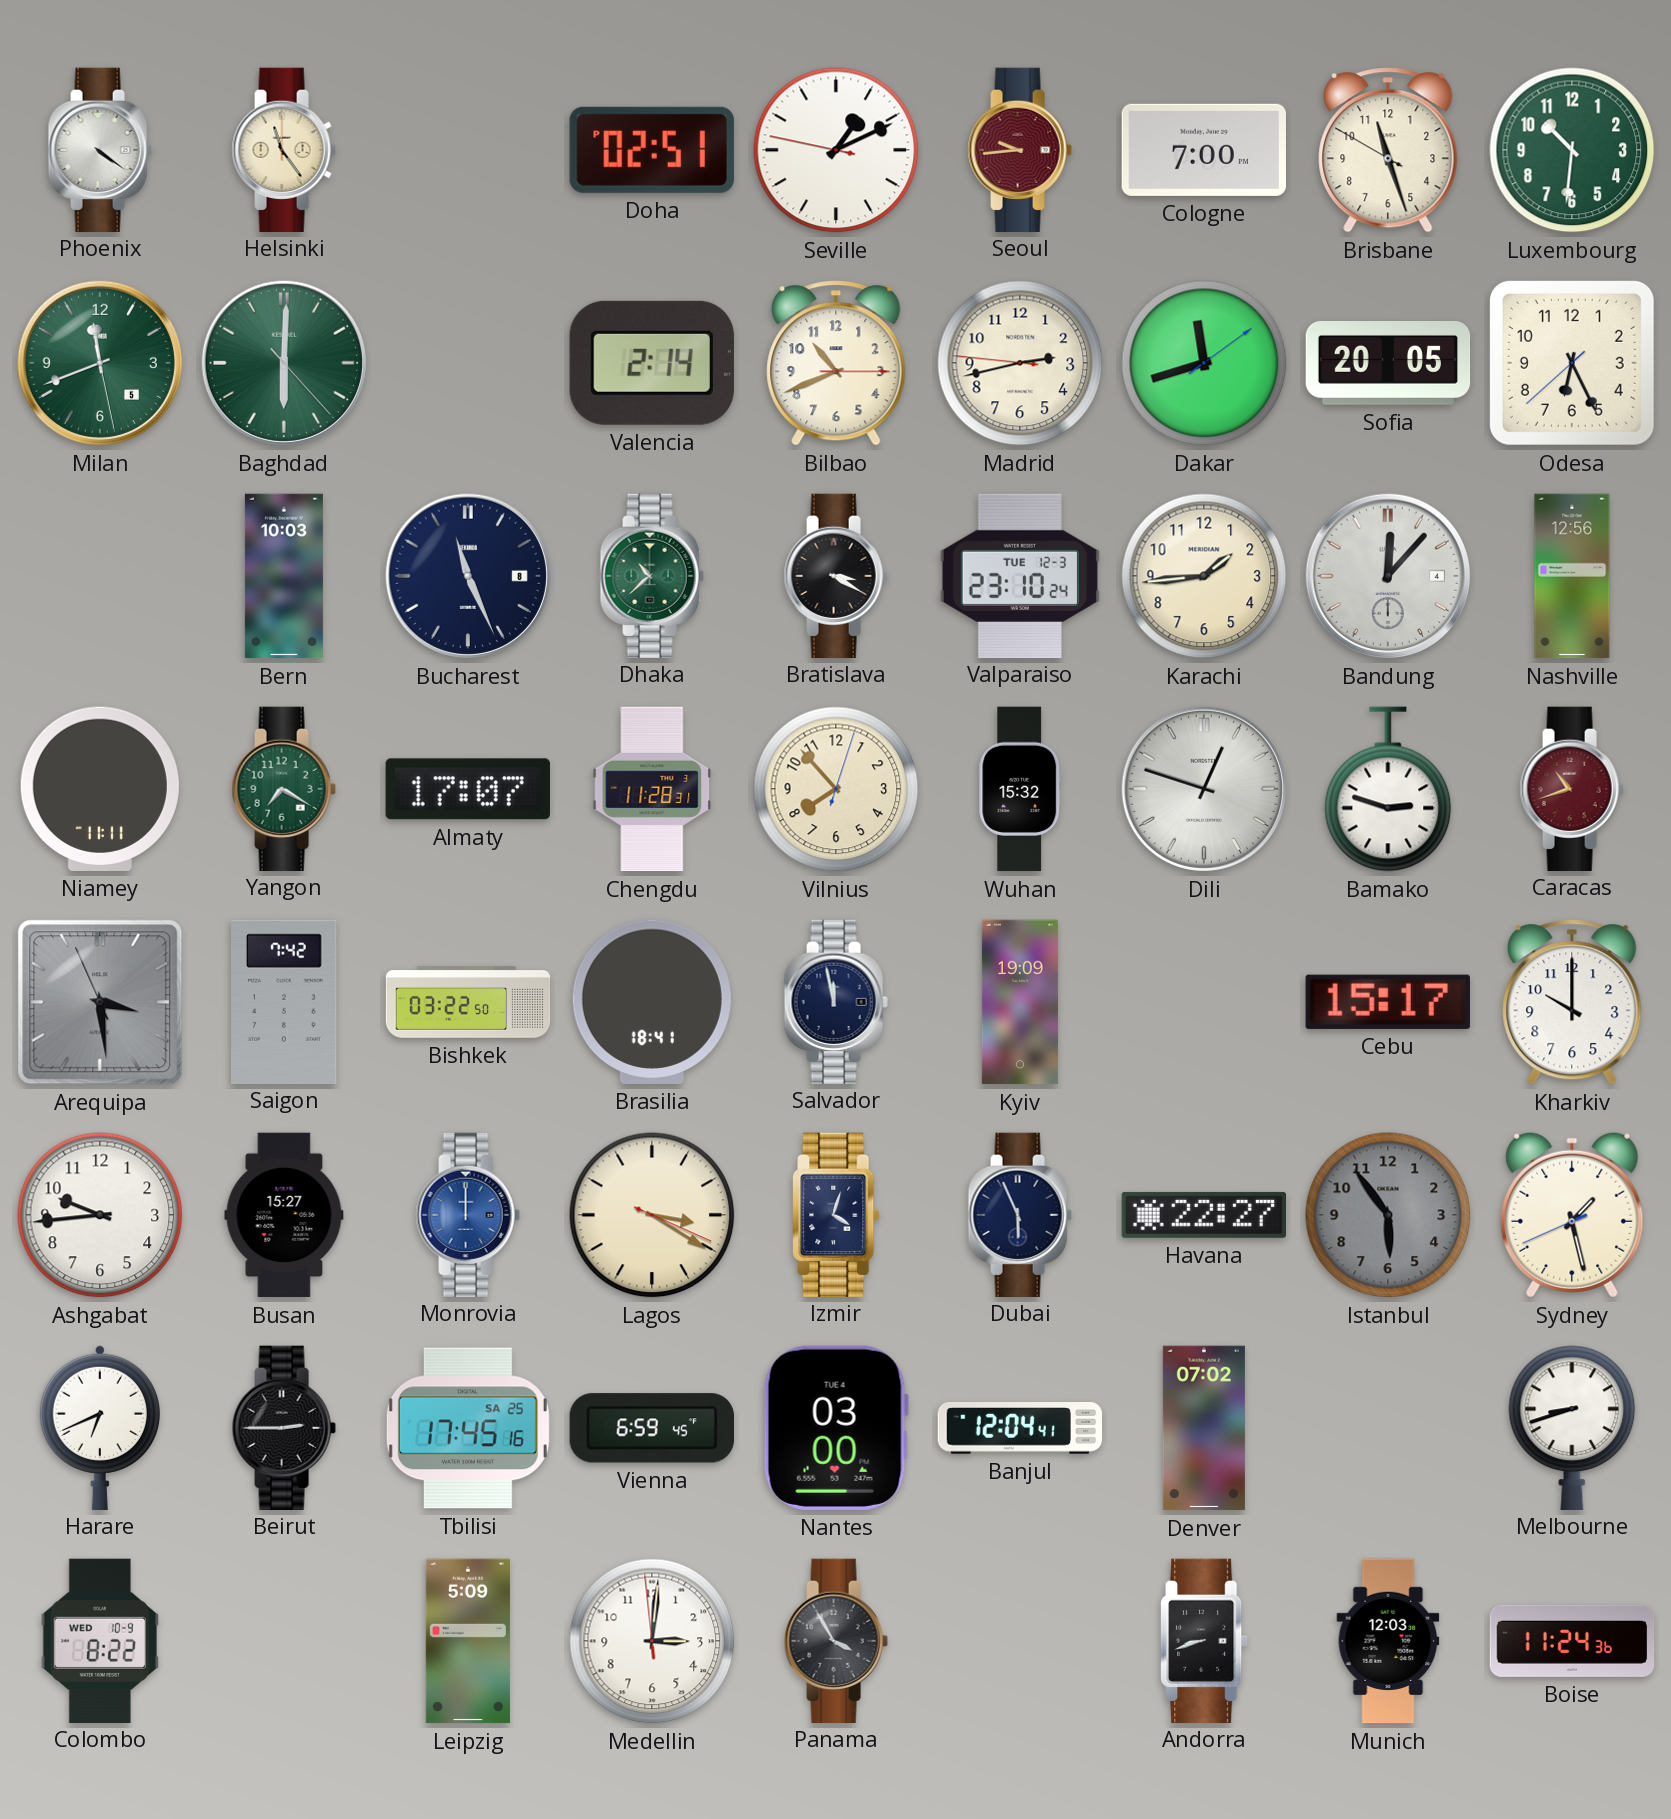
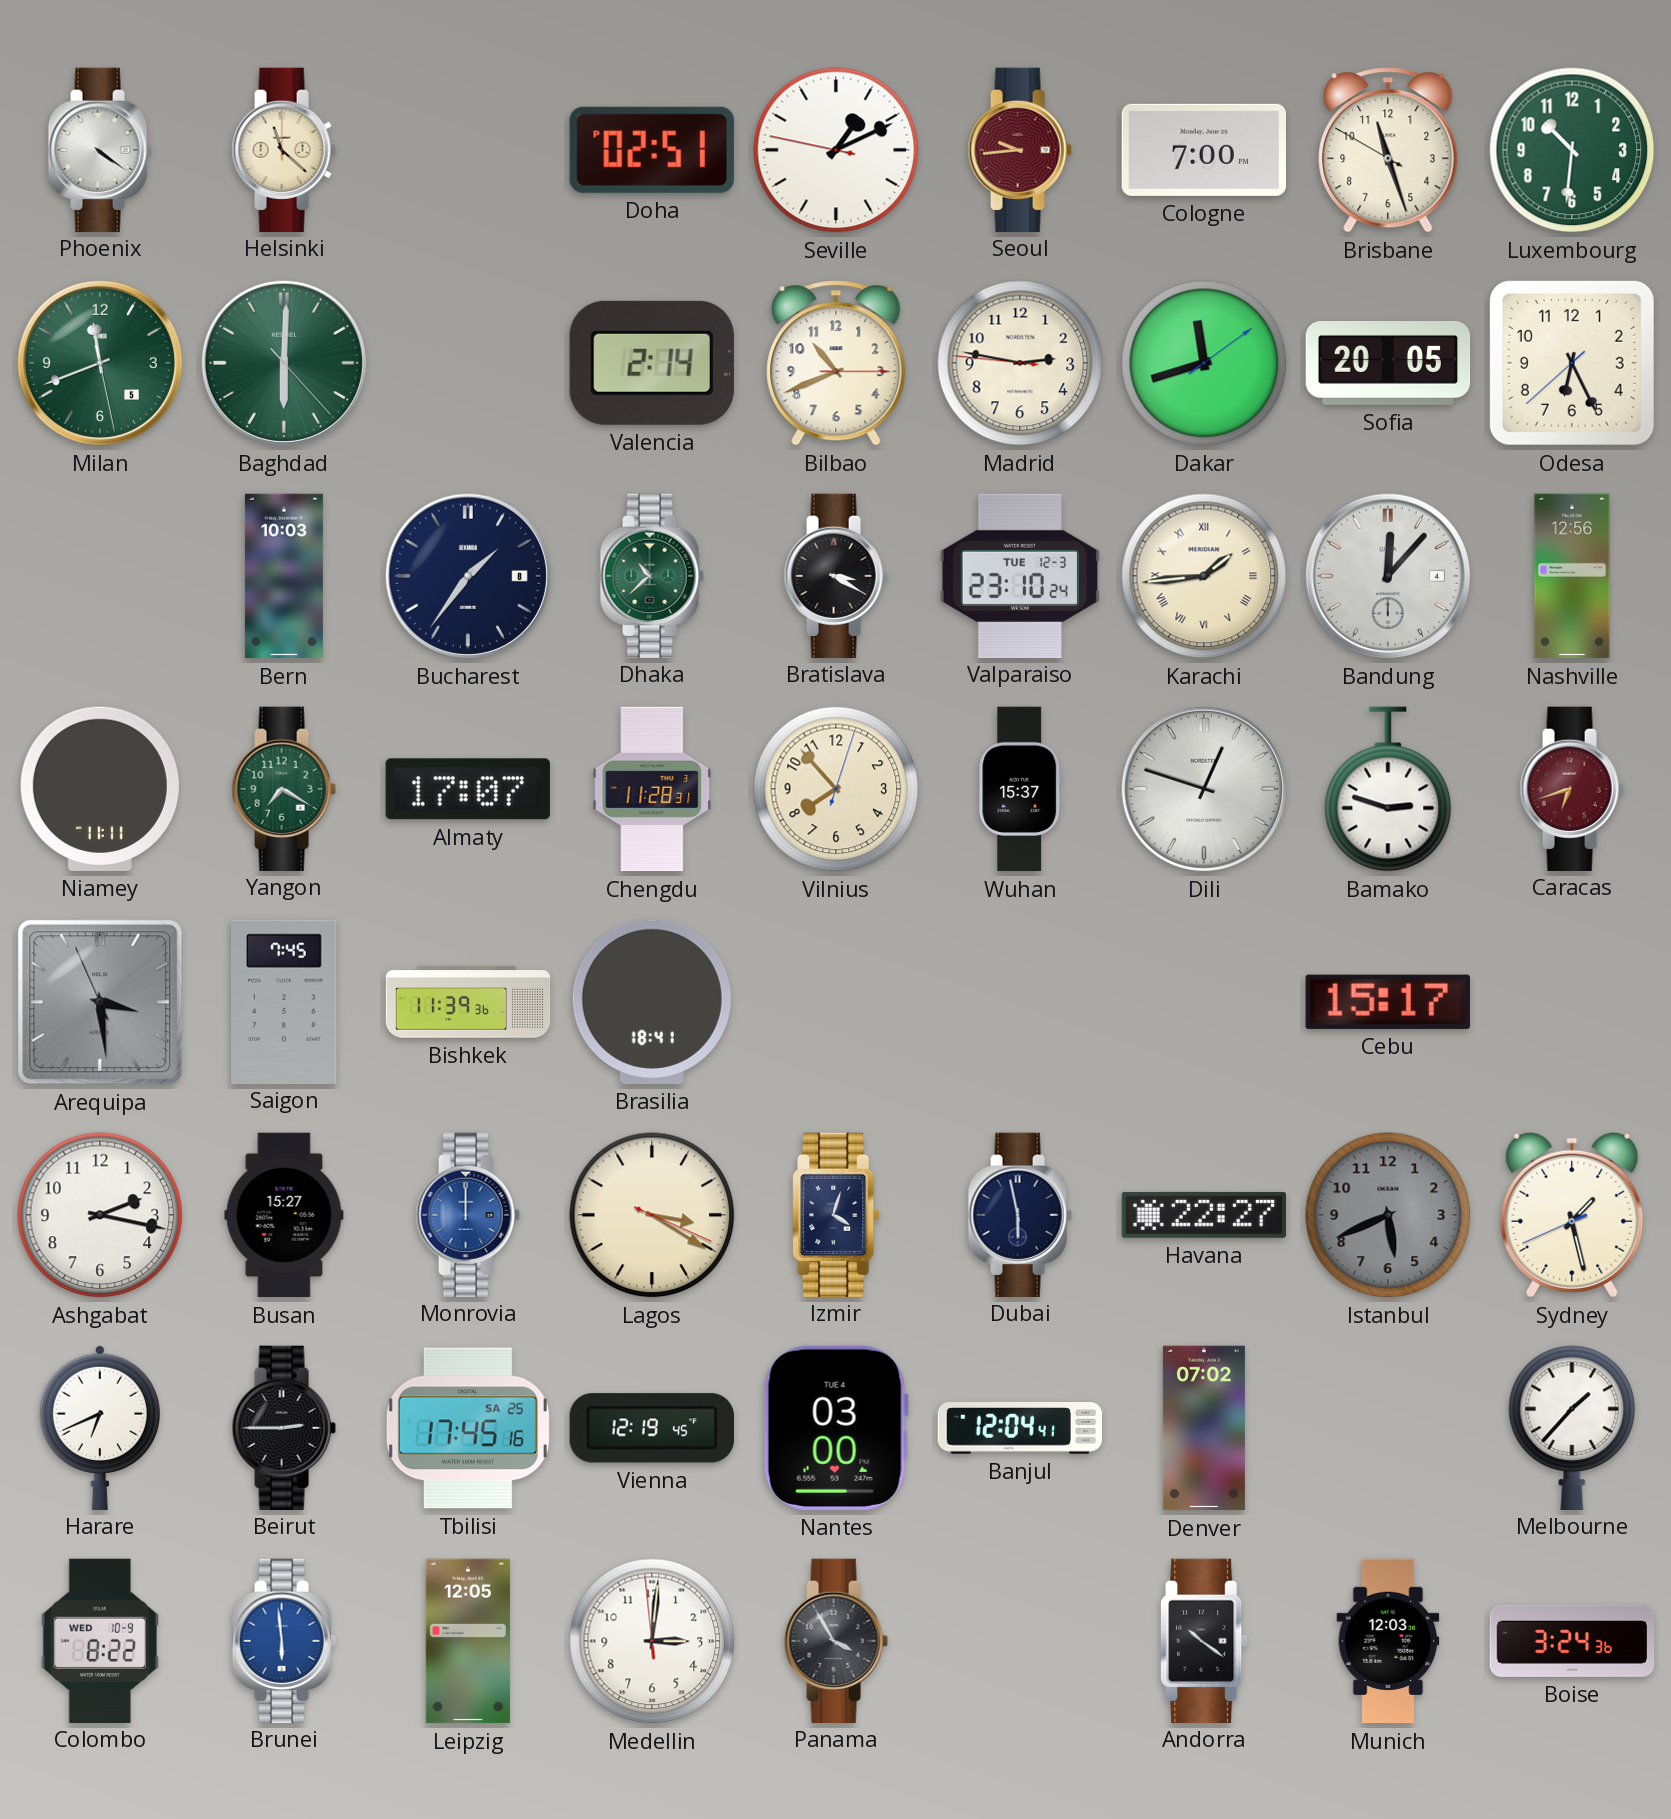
Helsinki: 11:24 -> 11:22
Madrid: 2:42 -> 2:46
Bucharest: 11:26 -> 1:36
Karachi numerals: Arabic -> Roman
Wuhan: 15:32 -> 15:37
Caracas: 10:42 -> 6:42
Saigon: 7:42 -> 7:45
Bishkek: 03:22 -> 11:39
Salvador: 11:58 -> none
Kyiv: 19:09 -> none
Kharkiv: 10:00 -> none
Ashgabat: 9:44 -> 2:17
Dubai: 5:56 -> 5:58
Istanbul: 5:54 -> 5:41
Vienna: 6:59 -> 12:19
Melbourne: 8:42 -> 1:37
Brunei: none -> 5:59
Leipzig: 5:09 -> 12:05
Andorra: 8:42 -> 10:21
Boise: 11:24 -> 3:24
